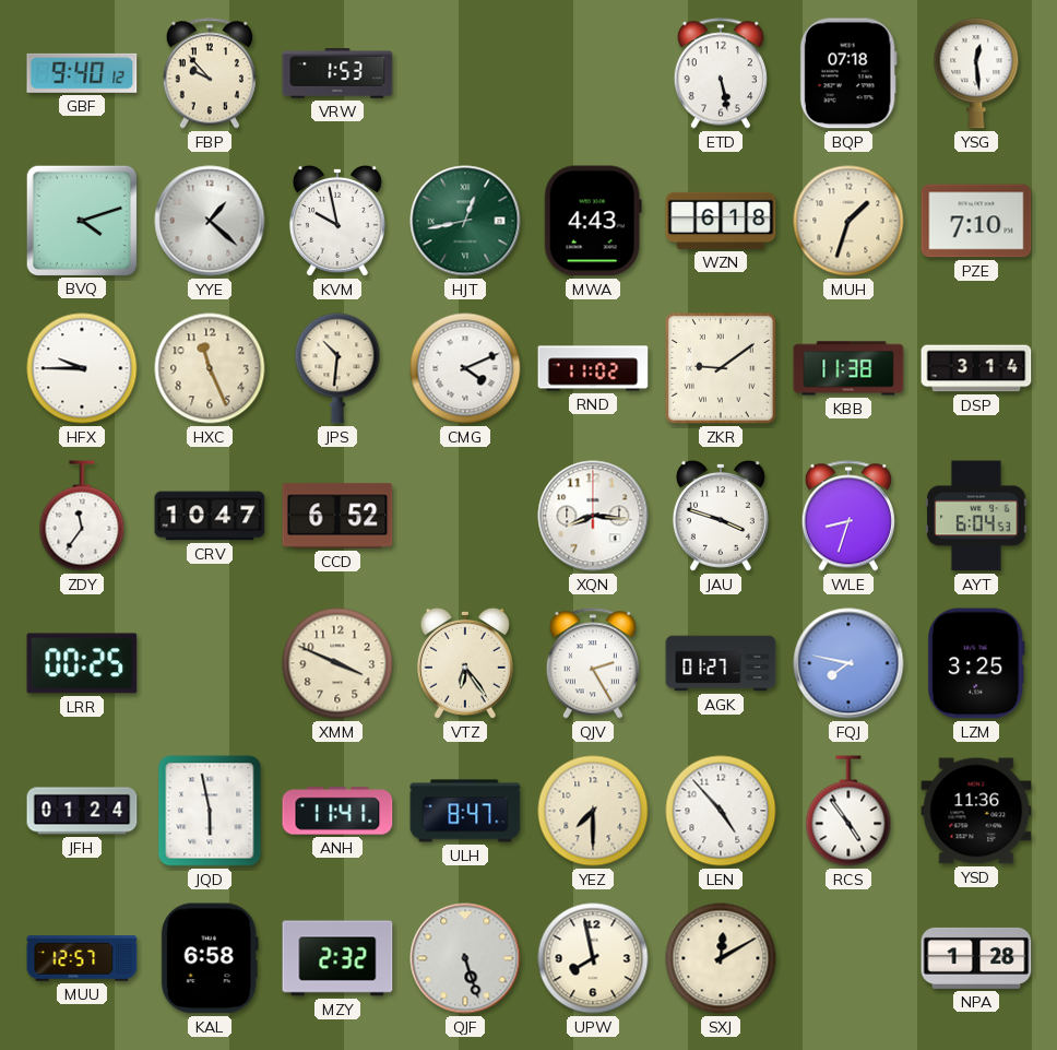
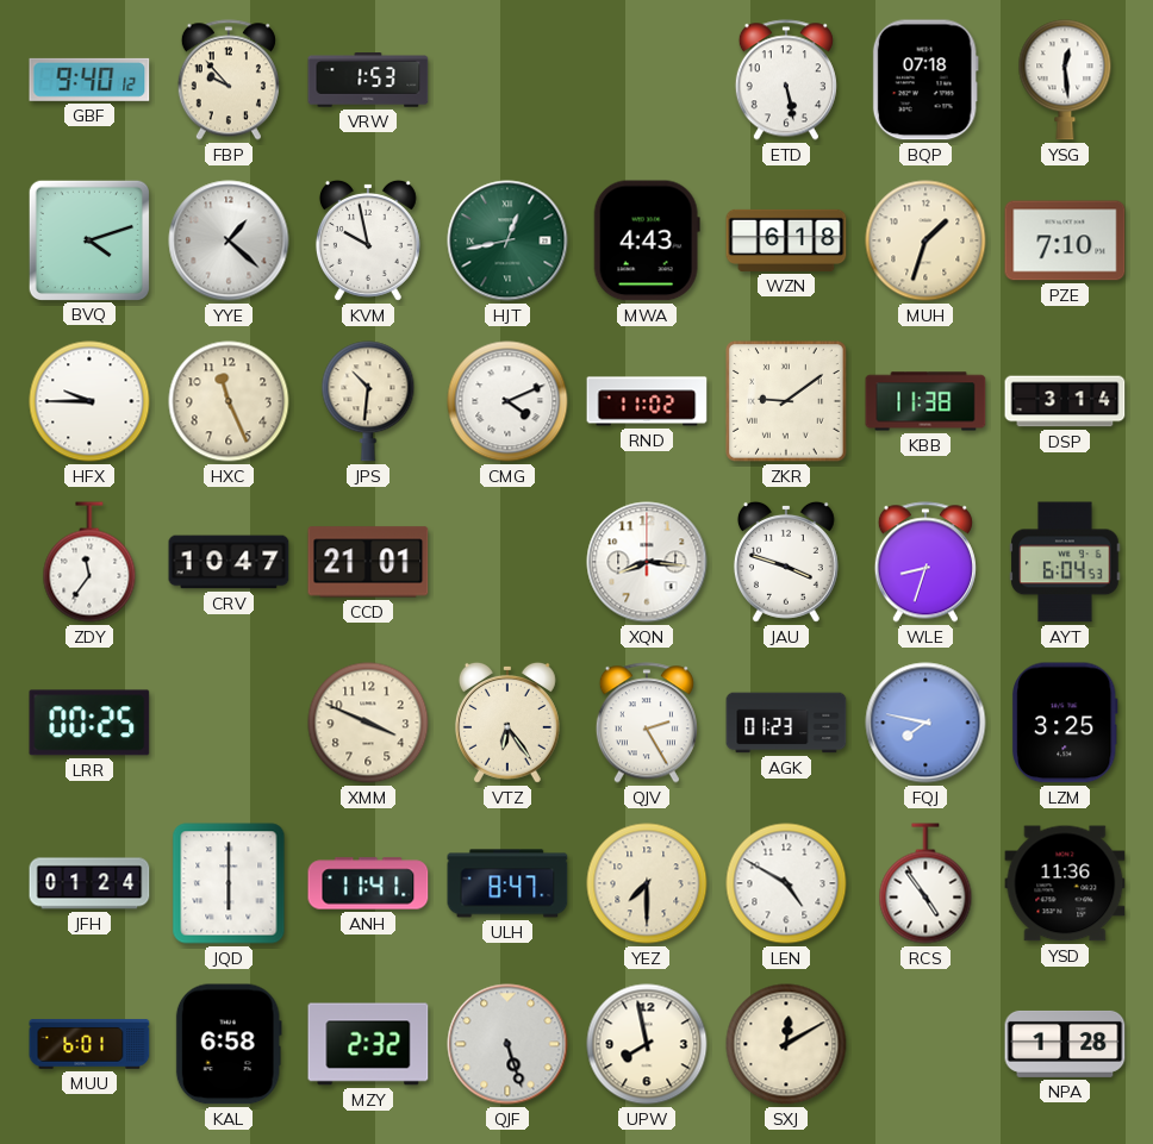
CCD: 6:52 -> 21:01
AGK: 01:27 -> 01:23
JQD: 5:58 -> 6:00
LEN: 4:53 -> 4:50
MUU: 12:57 -> 6:01
